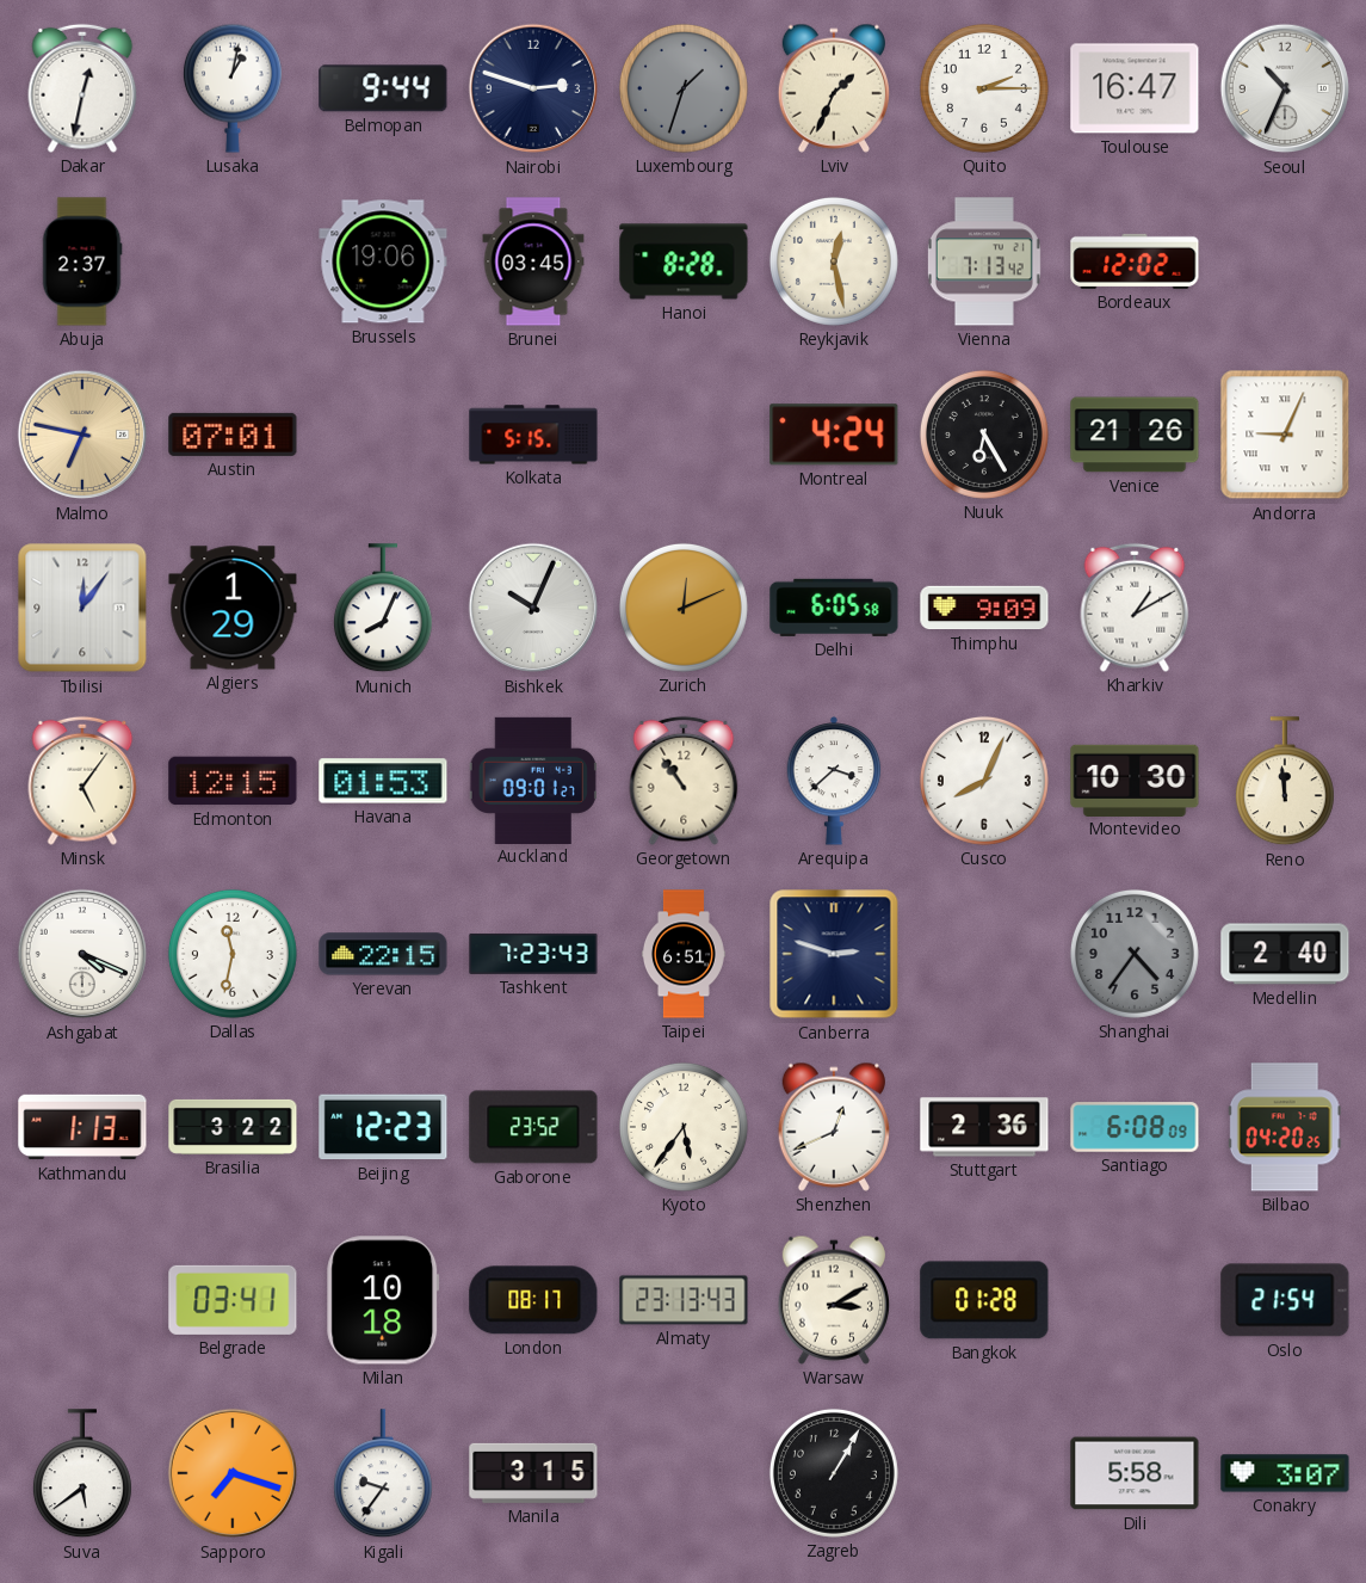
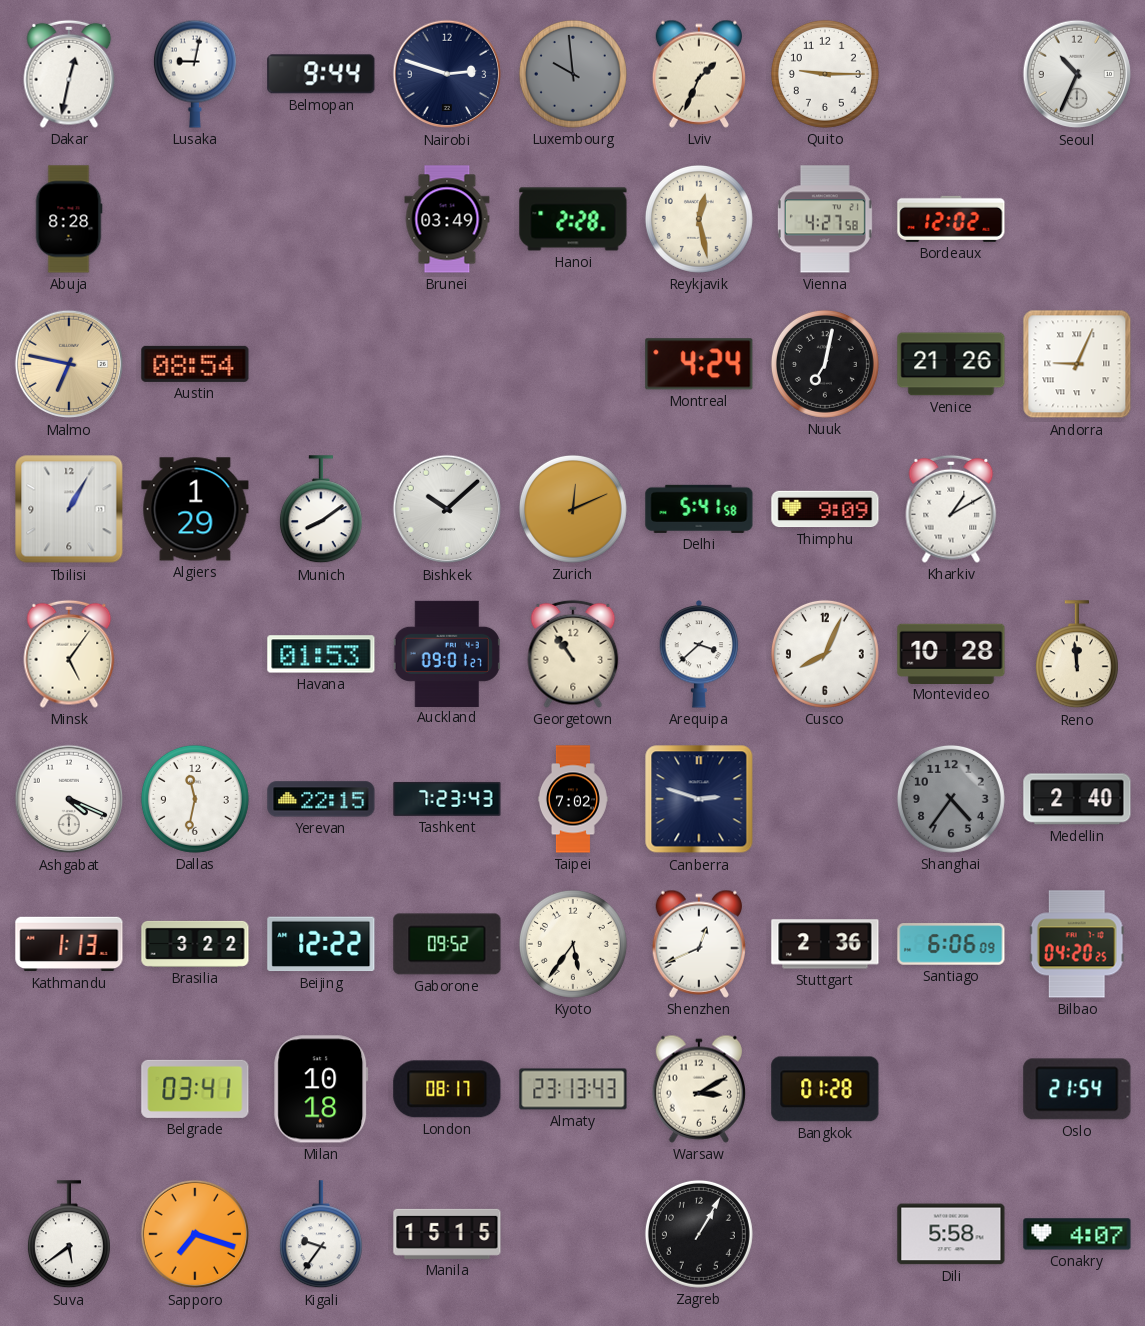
Lusaka: 1:02 -> 9:02
Luxembourg: 1:33 -> 9:59
Quito: 2:15 -> 9:15
Toulouse: 16:47 -> none
Abuja: 2:37 -> 8:28
Brussels: 19:06 -> none
Brunei: 03:45 -> 03:49
Hanoi: 8:28 -> 2:28
Vienna: 7:13 -> 4:27
Austin: 07:01 -> 08:54
Kolkata: 5:15 -> none
Nuuk: 6:25 -> 7:02
Tbilisi: 12:06 -> 1:05
Munich: 8:04 -> 8:09
Bishkek: 10:04 -> 10:08
Delhi: 6:05 -> 5:41
Edmonton: 12:15 -> none
Montevideo: 10:30 -> 10:28
Taipei: 6:51 -> 7:02
Beijing: 12:23 -> 12:22
Gaborone: 23:52 -> 09:52
Santiago: 6:08 -> 6:06
Manila: 3:15 -> 15:15
Conakry: 3:07 -> 4:07
